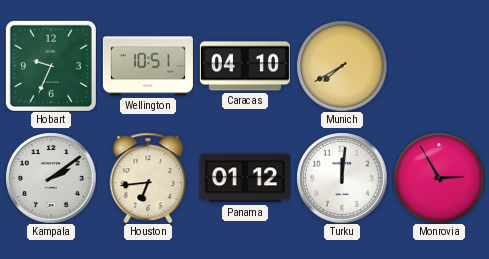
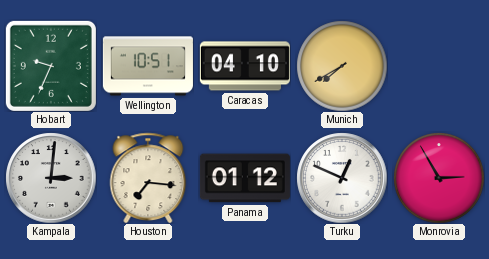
Kampala: 2:09 -> 3:01
Houston: 6:44 -> 7:16
Turku: 12:01 -> 12:49
